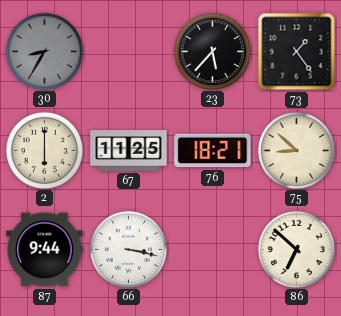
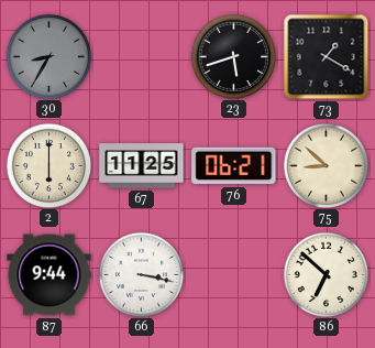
23: 5:37 -> 5:42
73: 1:24 -> 1:20
76: 18:21 -> 06:21
